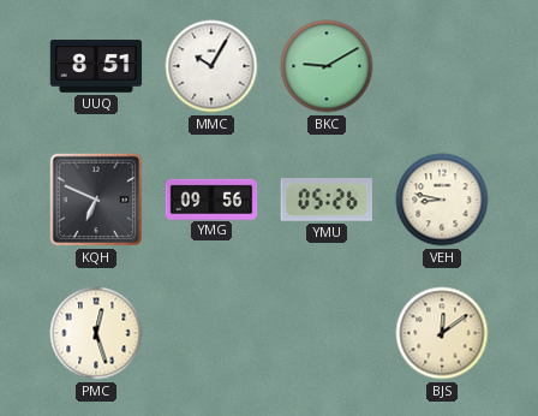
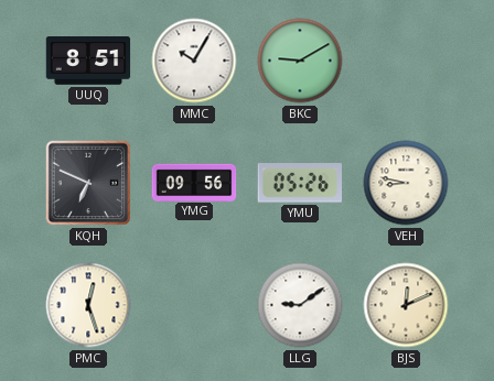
LLG: none -> 9:09
BJS: 12:09 -> 12:11
